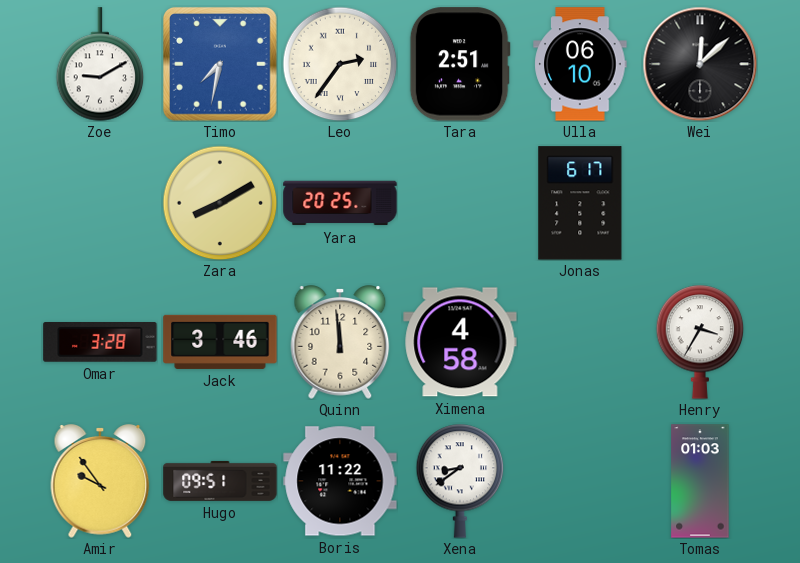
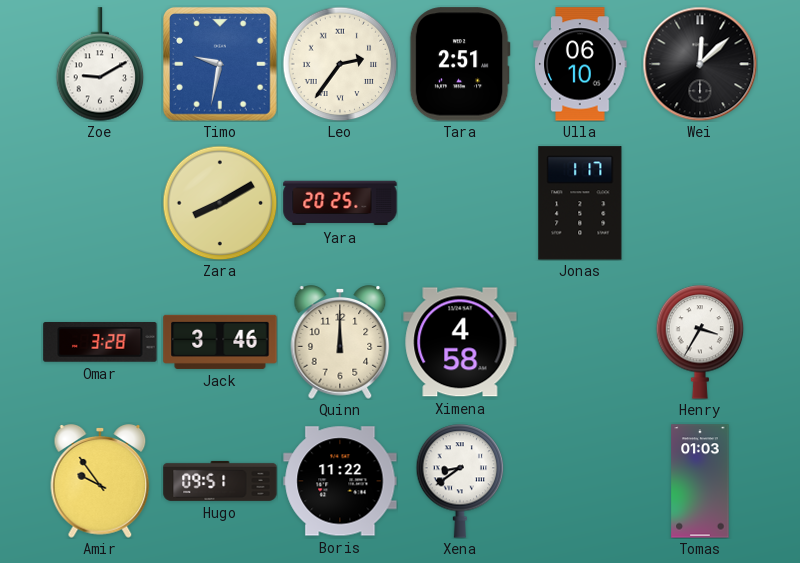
Timo: 7:32 -> 9:32
Jonas: 6:17 -> 1:17
Quinn: 11:59 -> 12:00
